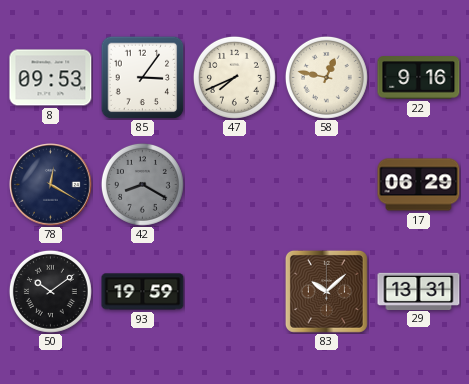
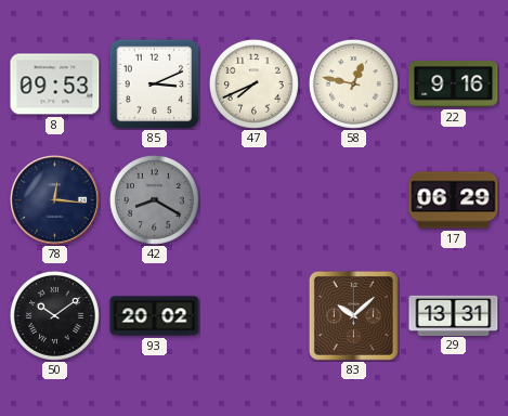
85: 3:06 -> 3:11
78: 12:20 -> 12:16
93: 19:59 -> 20:02
